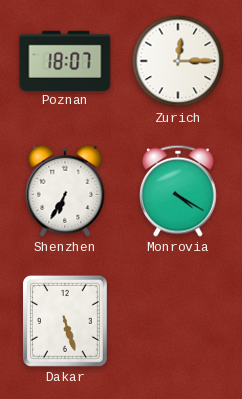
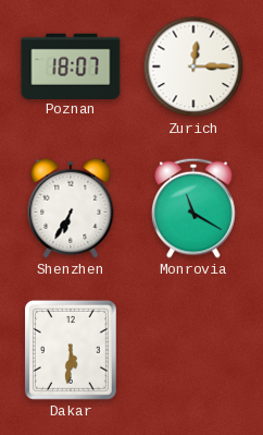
Monrovia: 4:20 -> 11:20
Dakar: 5:27 -> 5:31
